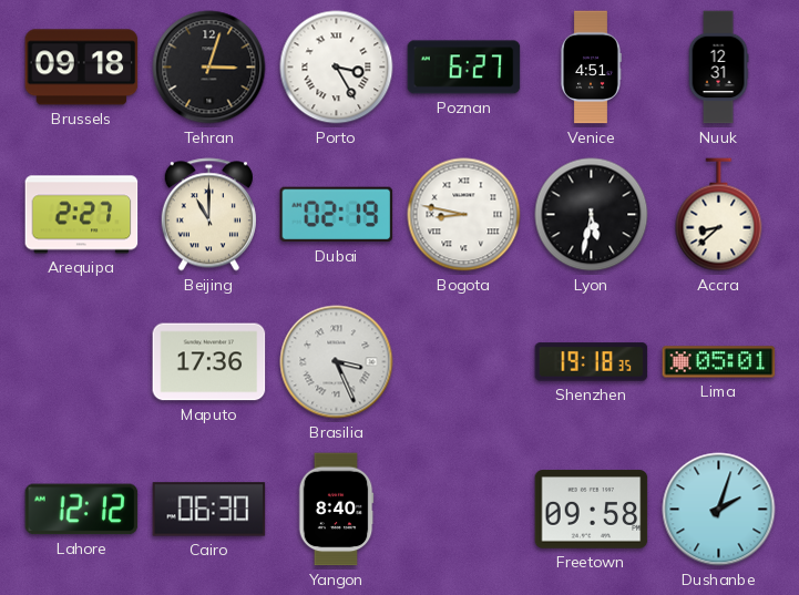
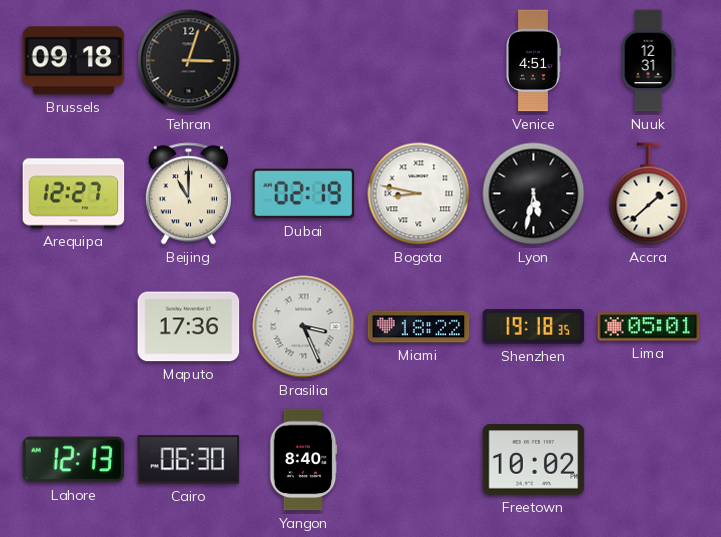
Porto: 3:25 -> none
Poznan: 6:27 -> none
Arequipa: 2:27 -> 12:27
Accra: 8:38 -> 1:38
Miami: none -> 18:22
Lahore: 12:12 -> 12:13
Freetown: 09:58 -> 10:02
Dushanbe: 2:03 -> none
